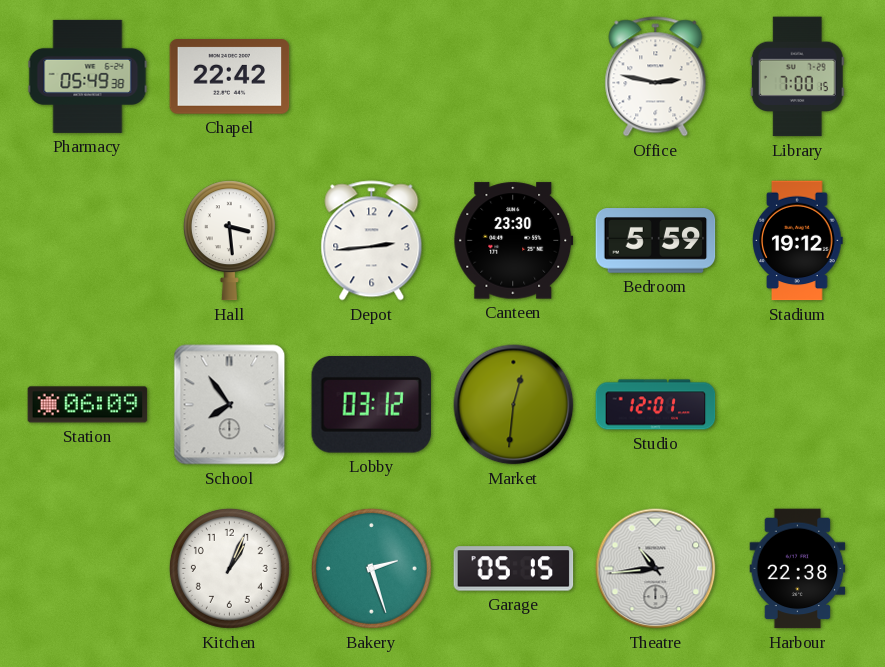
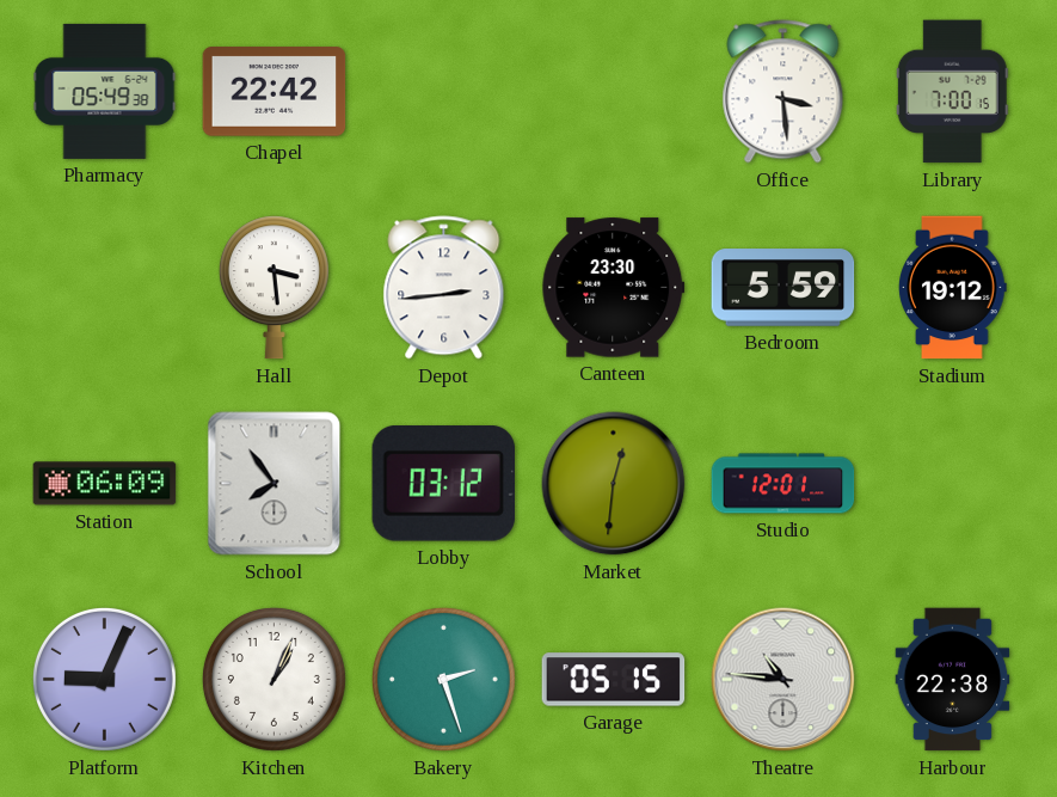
Office: 2:47 -> 3:29
Platform: none -> 9:04
Theatre: 10:44 -> 10:46
